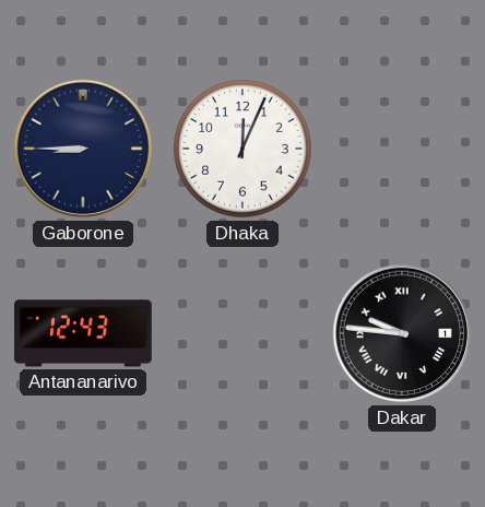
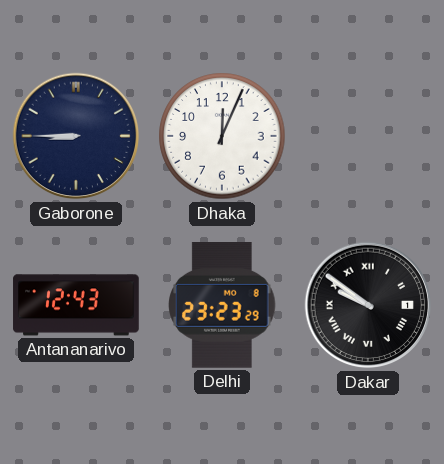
Delhi: none -> 23:23
Dakar: 9:46 -> 9:51
